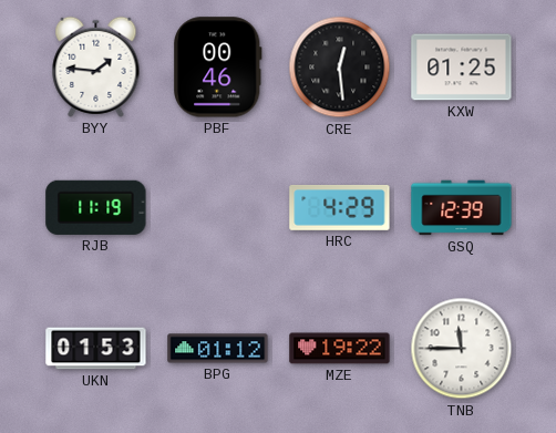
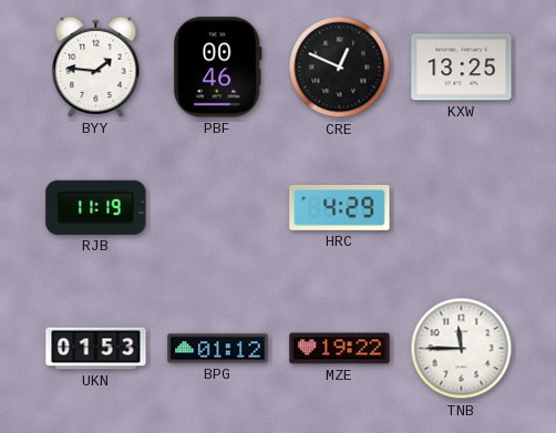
CRE: 12:29 -> 12:49
KXW: 01:25 -> 13:25
GSQ: 12:39 -> none
